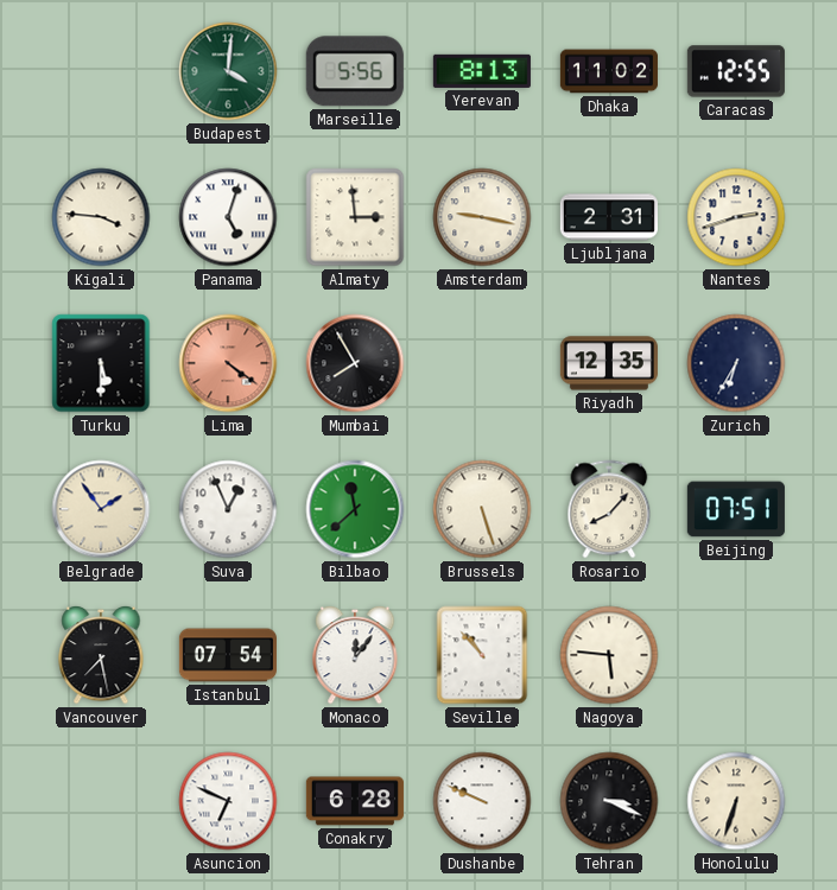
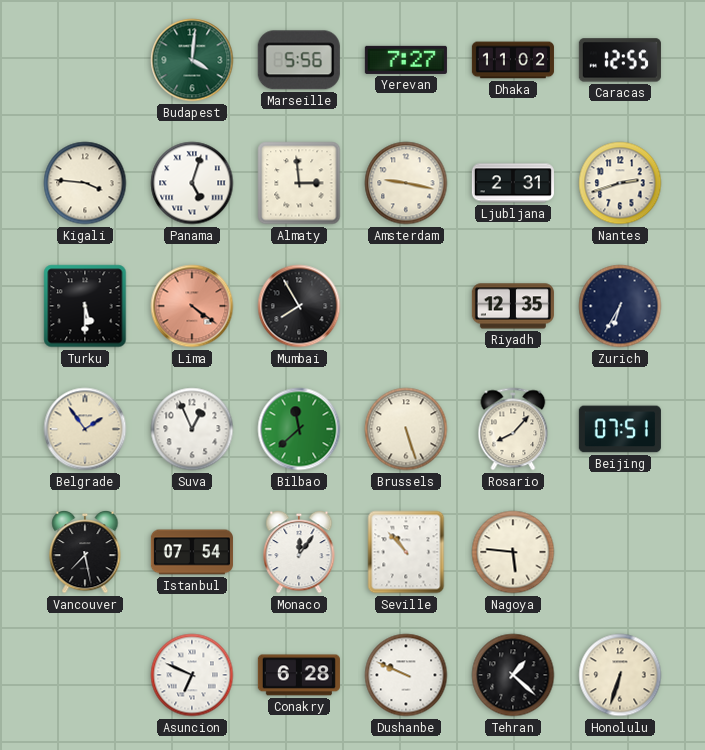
Yerevan: 8:13 -> 7:27
Tehran: 3:19 -> 1:22
